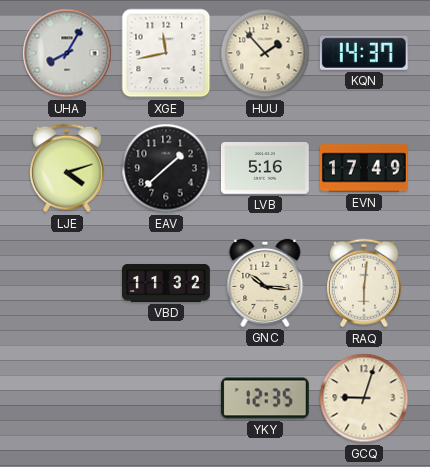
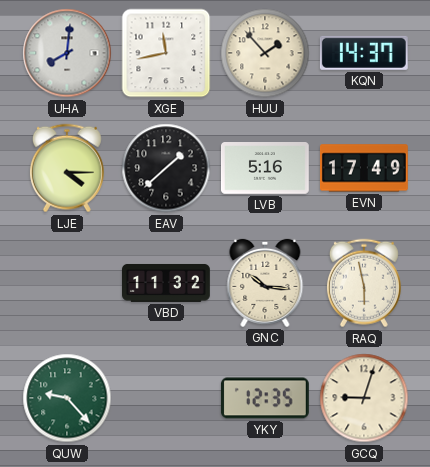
UHA: 8:05 -> 8:01
LJE: 4:12 -> 4:15
RAQ: 6:01 -> 5:58
QUW: none -> 9:23
